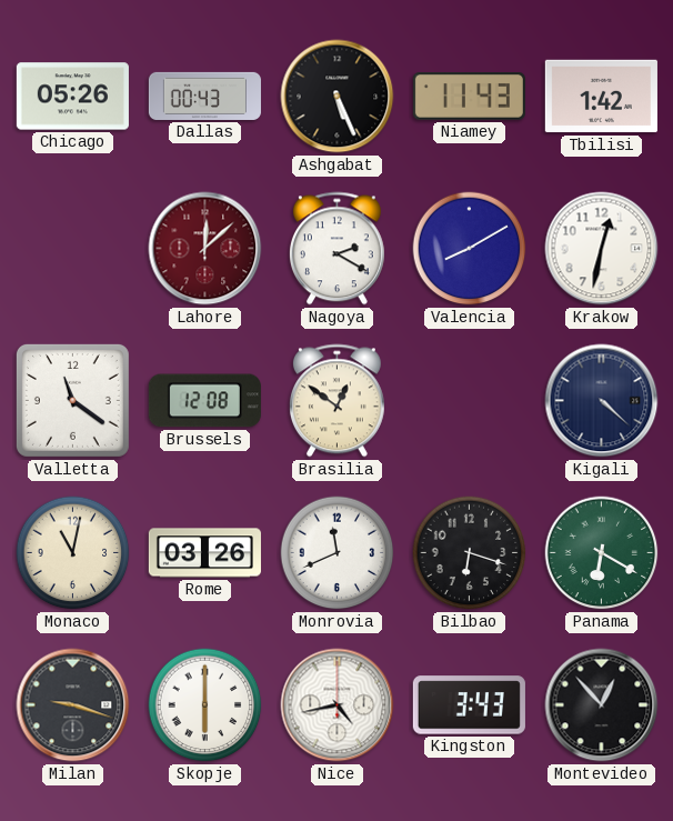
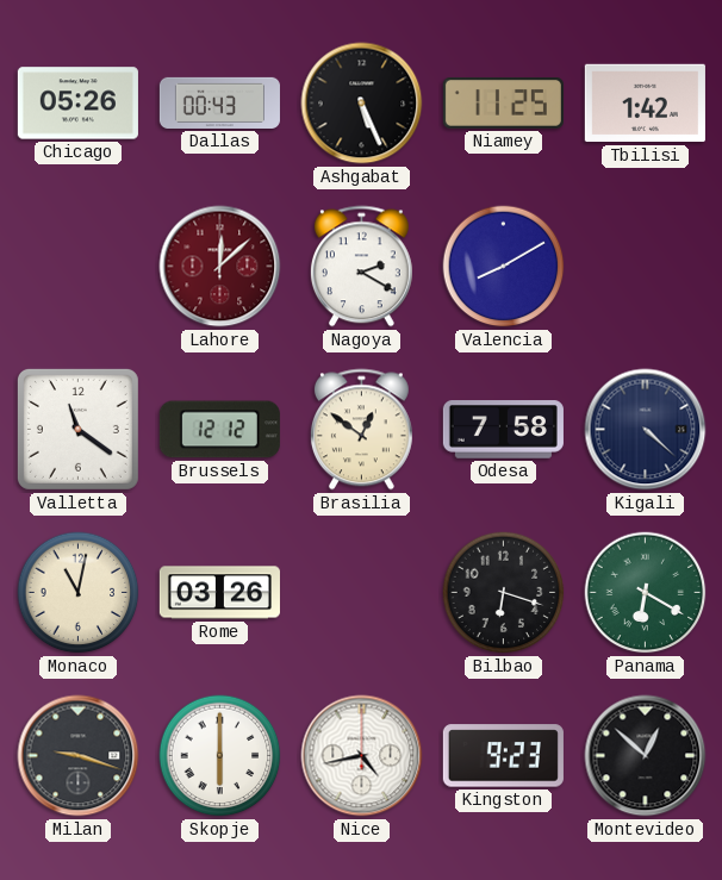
Niamey: 11:43 -> 11:25
Krakow: 12:32 -> none
Brussels: 12:08 -> 12:12
Odesa: none -> 7:58
Monrovia: 11:41 -> none
Kingston: 3:43 -> 9:23
Montevideo: 12:53 -> 12:52
